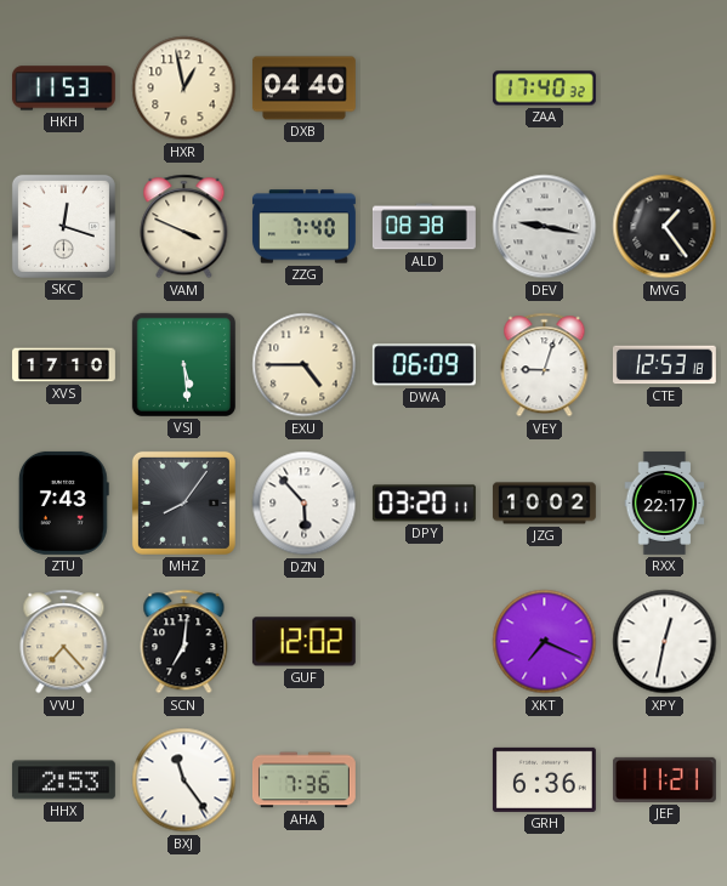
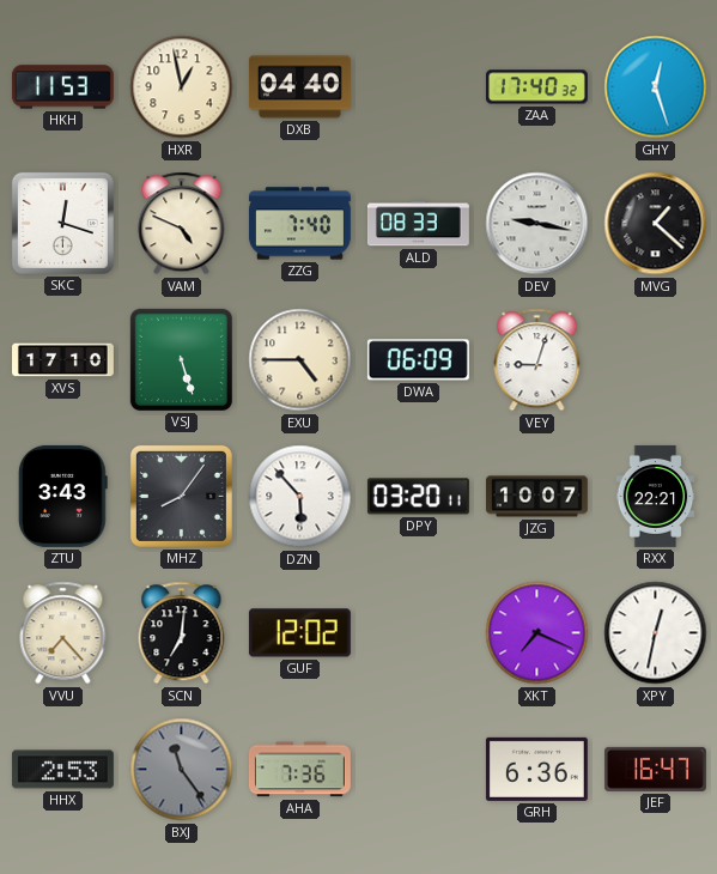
GHY: none -> 12:27
VAM: 3:49 -> 4:49
ALD: 08:38 -> 08:33
MVG: 1:24 -> 1:22
VSJ: 5:29 -> 5:27
CTE: 12:53 -> none
ZTU: 7:43 -> 3:43
JZG: 10:02 -> 10:07
RXX: 22:17 -> 22:21
BXJ dial: white -> grey
JEF: 11:21 -> 16:47
